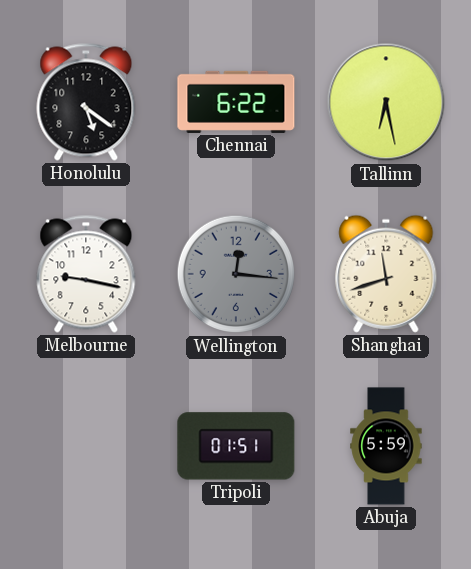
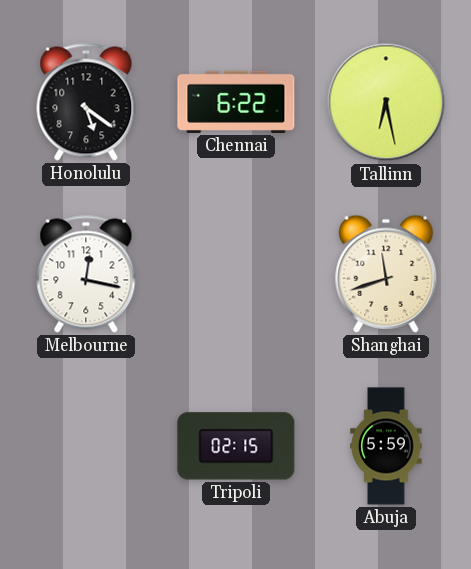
Melbourne: 9:17 -> 12:17
Wellington: 12:16 -> none
Tripoli: 01:51 -> 02:15
